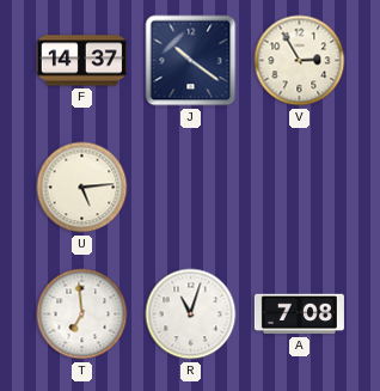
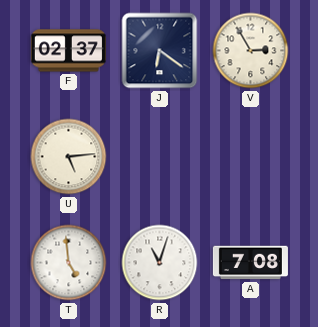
F: 14:37 -> 02:37
J: 10:21 -> 6:21
T: 6:59 -> 4:59
